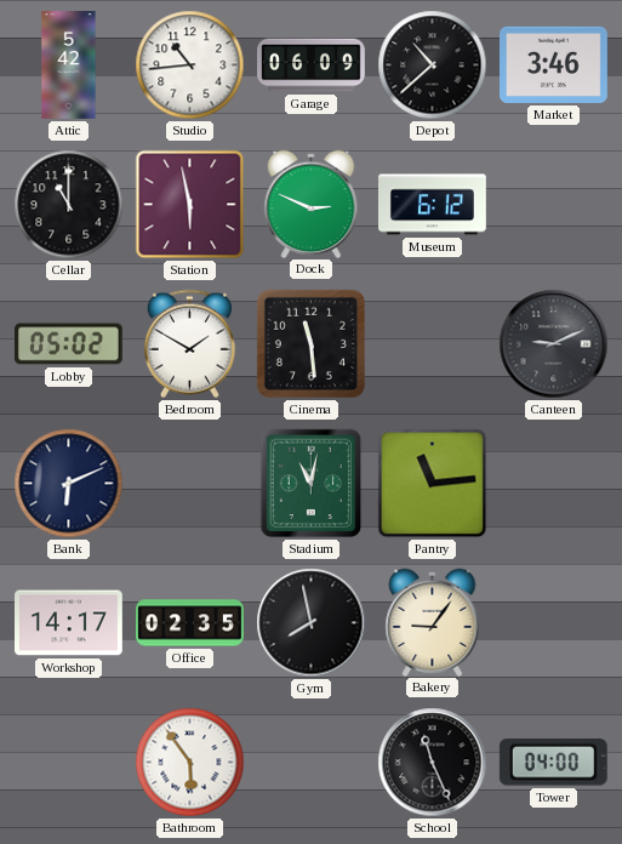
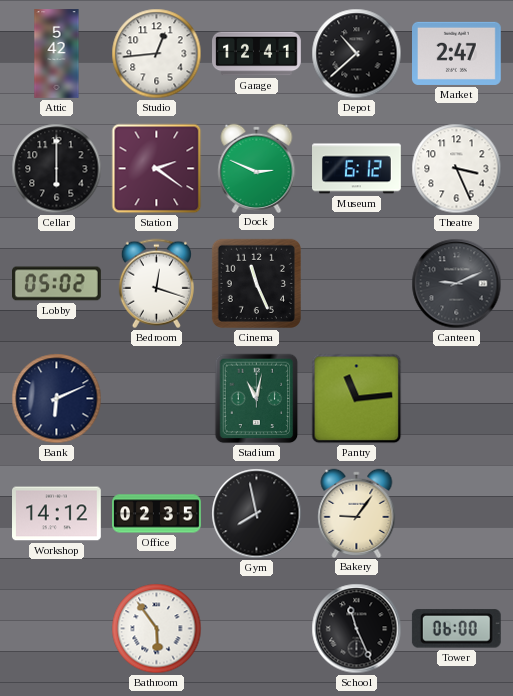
Studio: 10:44 -> 12:44
Garage: 06:09 -> 12:41
Market: 3:46 -> 2:47
Cellar: 11:00 -> 6:00
Station: 5:58 -> 2:21
Theatre: none -> 3:26
Bedroom: 1:50 -> 12:18
Cinema: 11:29 -> 11:26
Workshop: 14:17 -> 14:12
Tower: 04:00 -> 06:00
